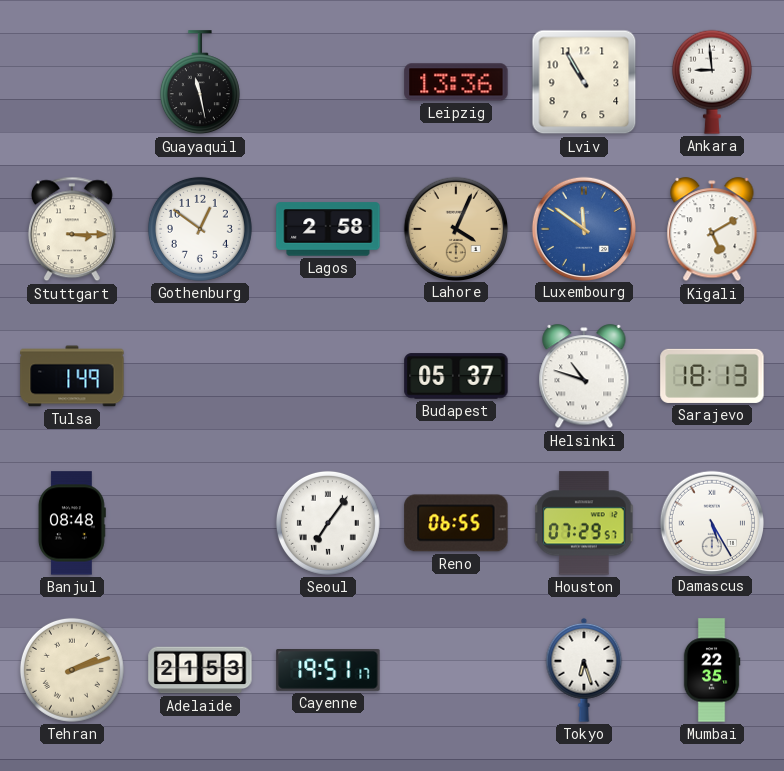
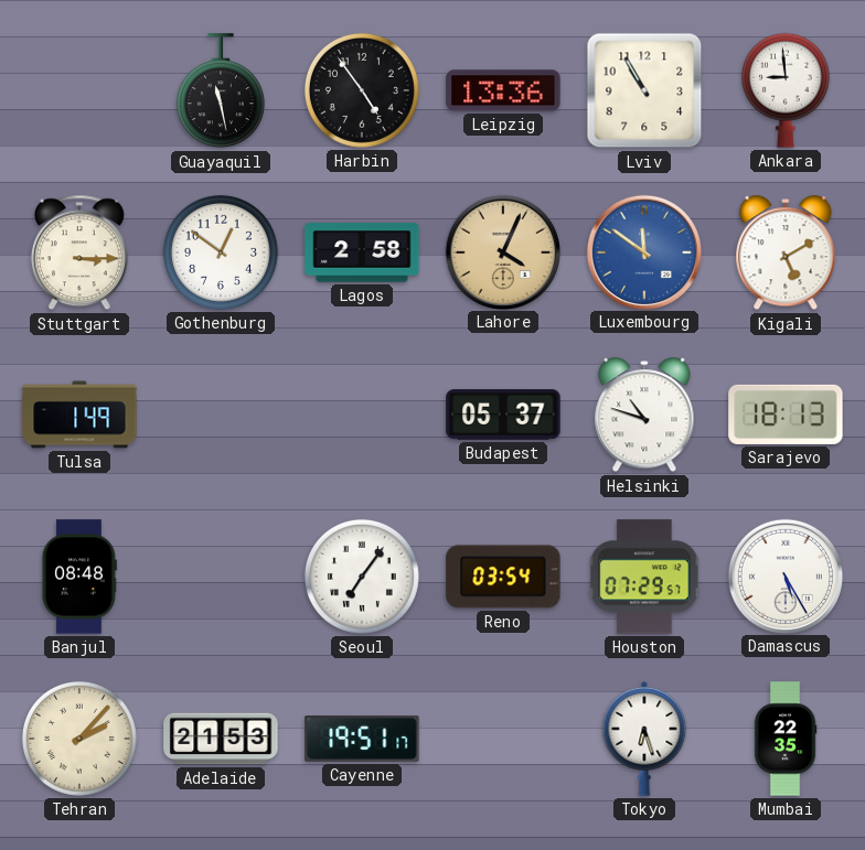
Harbin: none -> 4:54
Reno: 06:55 -> 03:54
Tehran: 2:12 -> 2:07
